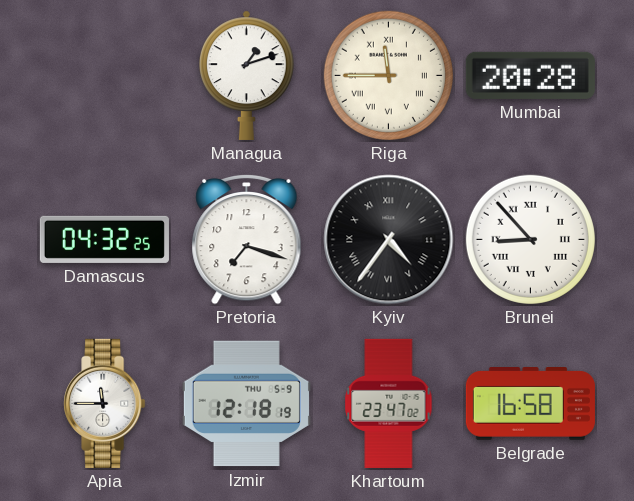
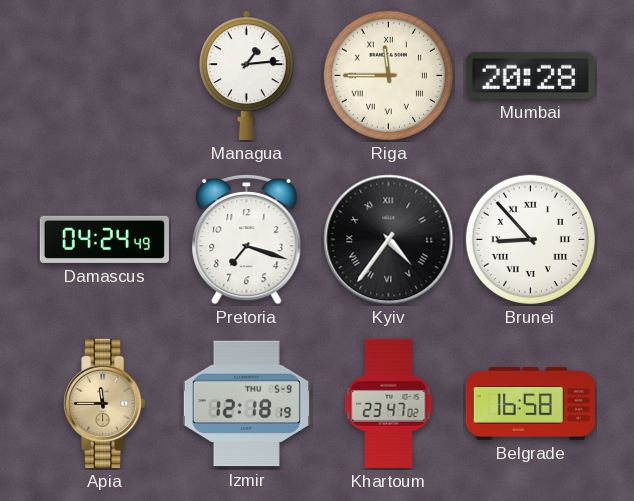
Managua: 1:12 -> 1:14
Damascus: 04:32 -> 04:24
Apia dial: white -> champagne
